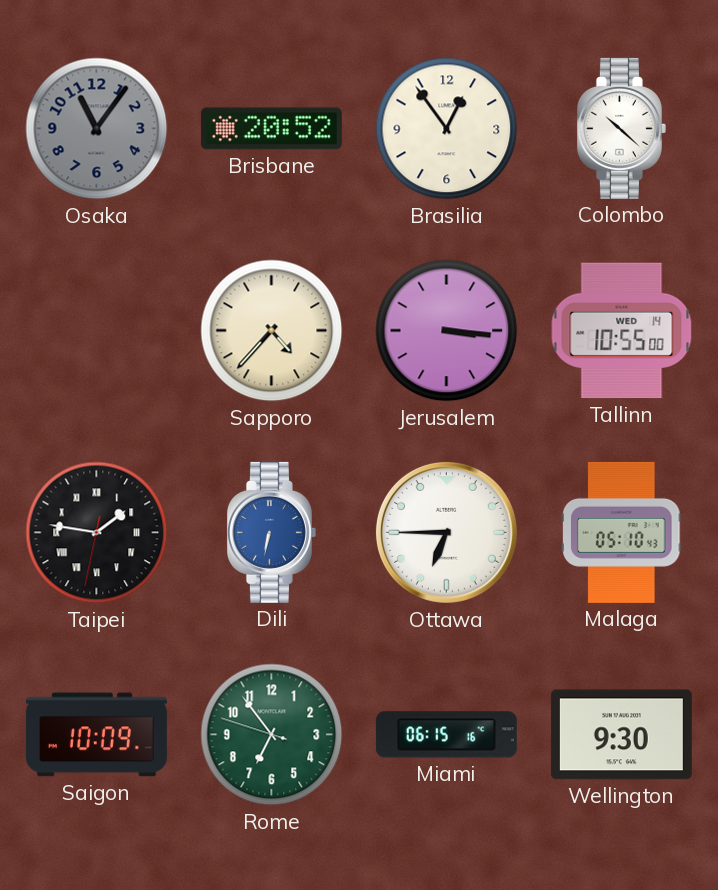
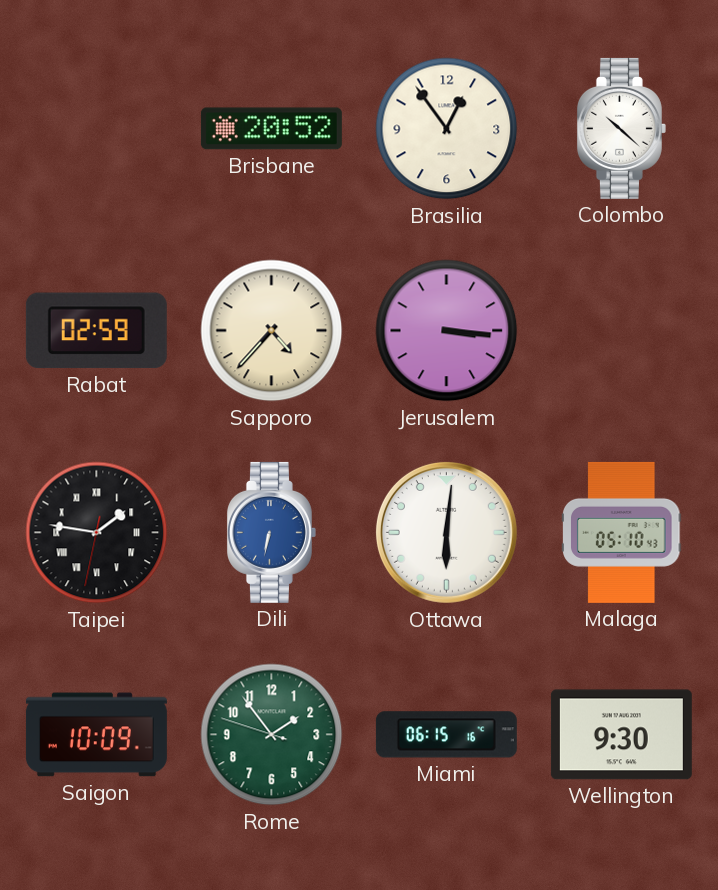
Osaka: 11:06 -> none
Rabat: none -> 02:59
Tallinn: 10:55 -> none
Ottawa: 6:45 -> 6:01
Rome: 6:53 -> 1:53
